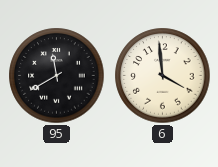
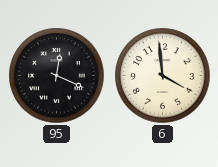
95: 11:40 -> 12:19
